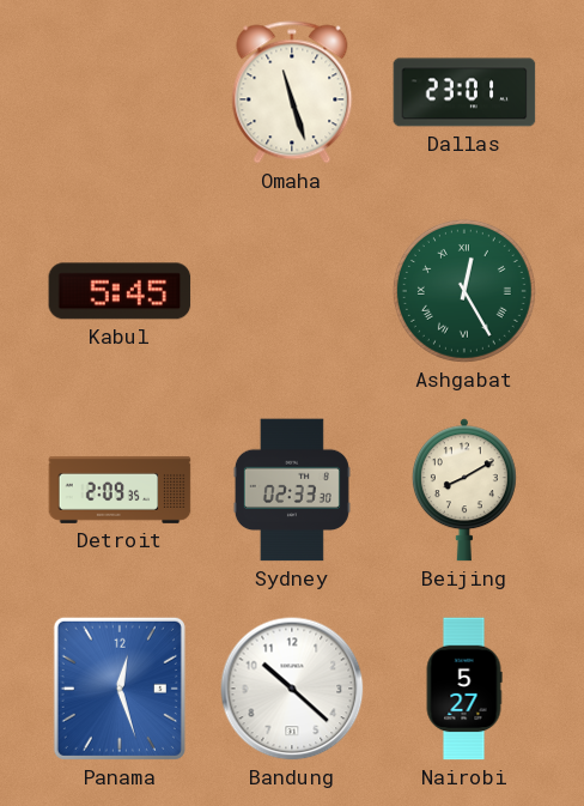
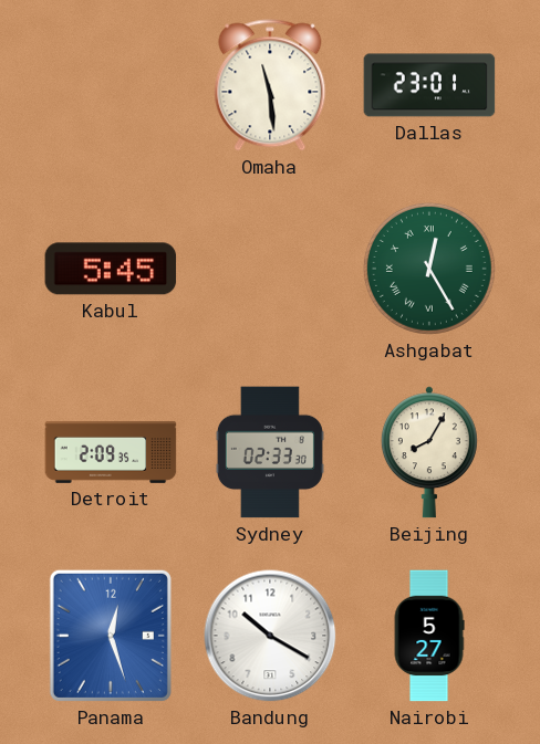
Omaha: 11:27 -> 11:29
Beijing: 8:10 -> 8:05
Bandung: 10:22 -> 10:20
